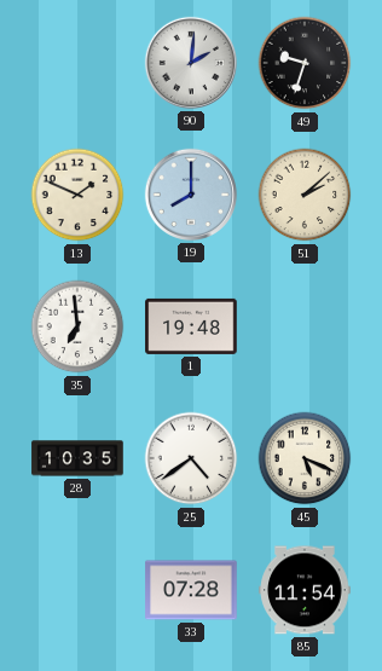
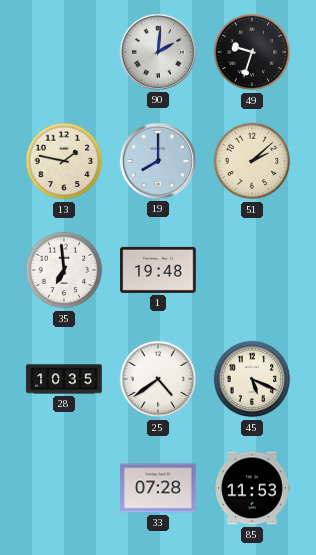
13: 1:49 -> 1:47
85: 11:54 -> 11:53
